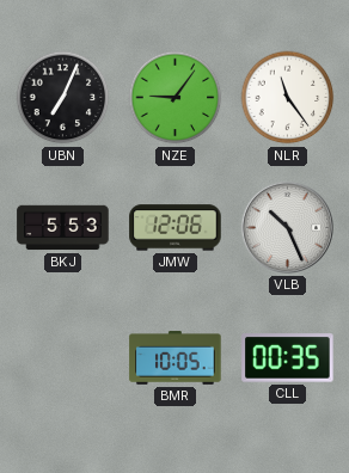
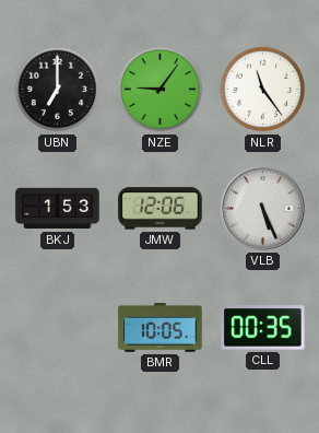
UBN: 7:04 -> 7:00
BKJ: 5:53 -> 1:53
VLB: 10:26 -> 5:26
